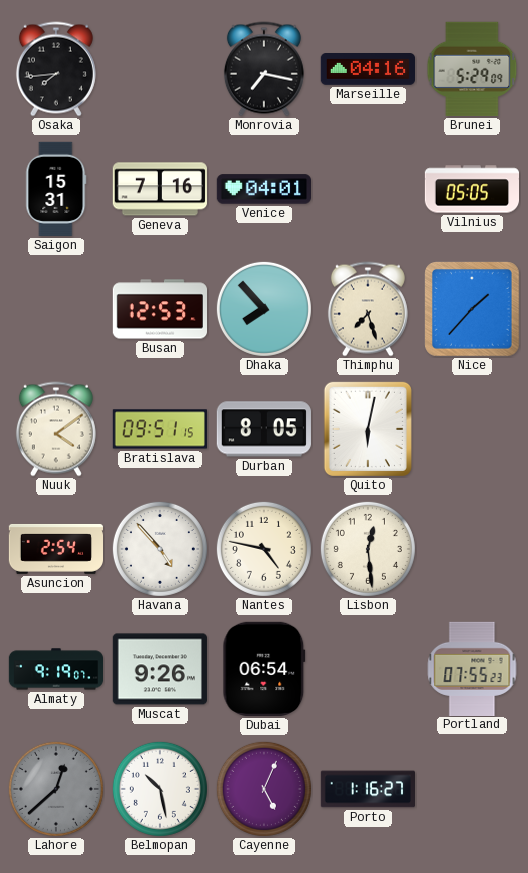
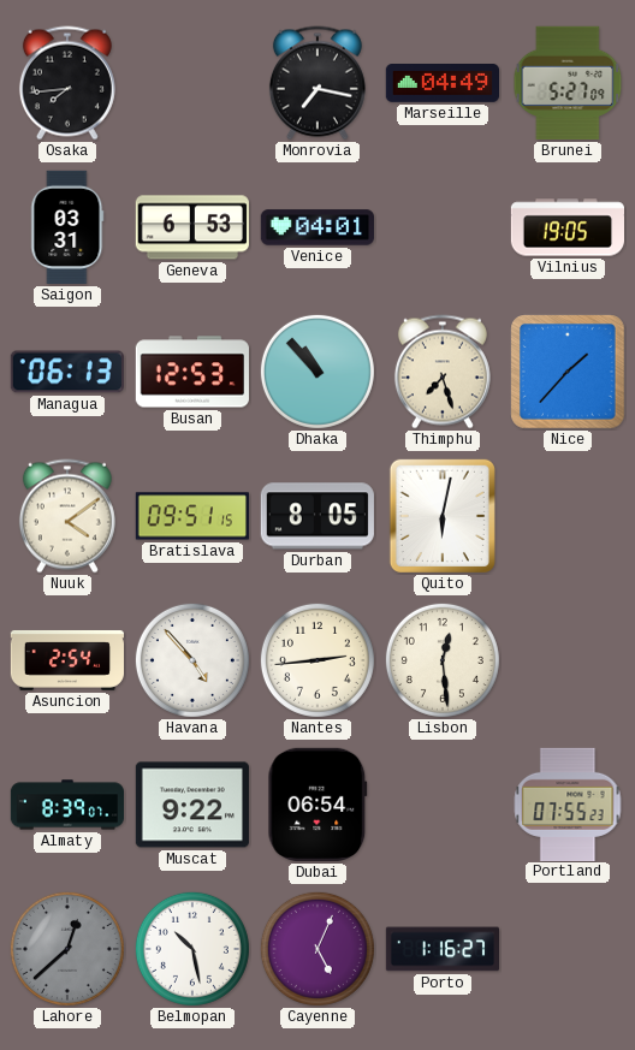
Marseille: 04:16 -> 04:49
Brunei: 5:29 -> 5:27
Saigon: 15:31 -> 03:31
Geneva: 7:16 -> 6:53
Vilnius: 05:05 -> 19:05
Managua: none -> 06:13
Dhaka: 7:53 -> 10:53
Nantes: 4:47 -> 2:44
Almaty: 9:19 -> 8:39
Muscat: 9:26 -> 9:22
